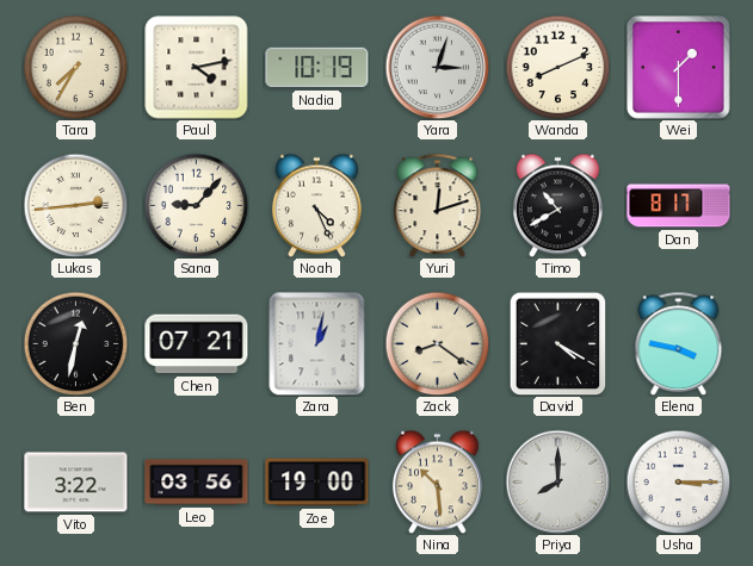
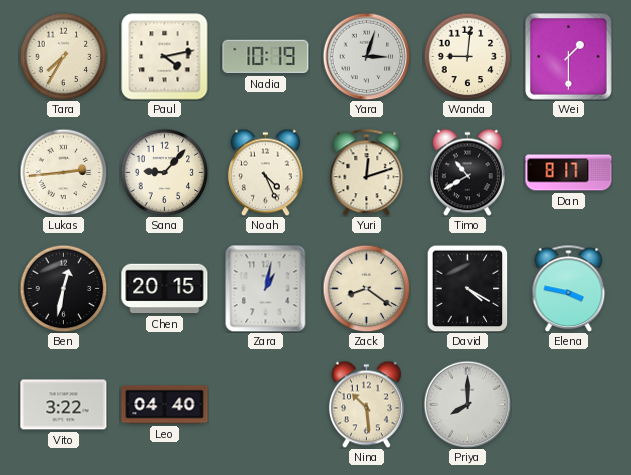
Wanda: 8:11 -> 9:01
Chen: 07:21 -> 20:15
Leo: 03:56 -> 04:40
Zoe: 19:00 -> none
Usha: 3:15 -> none
